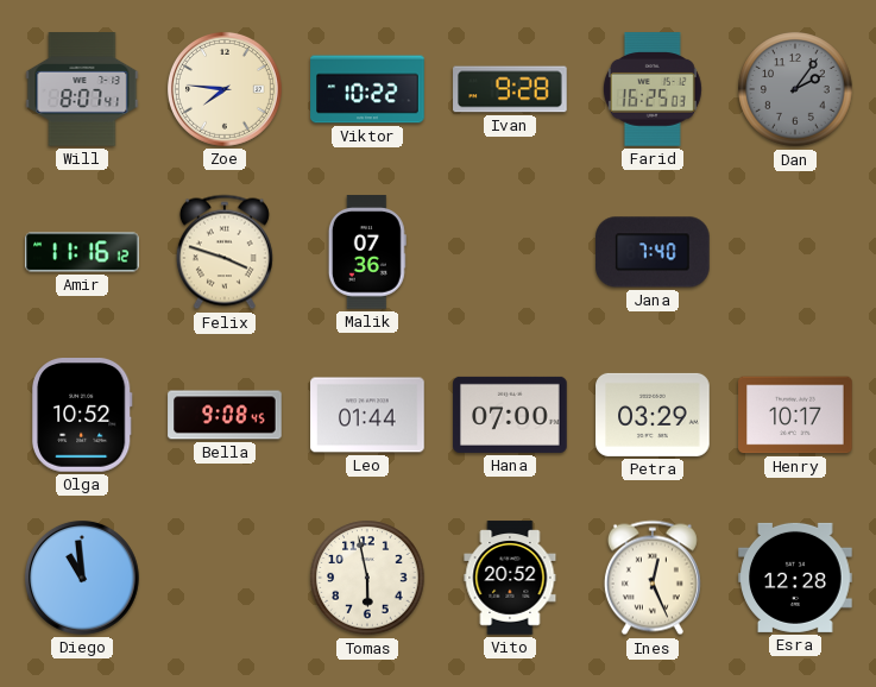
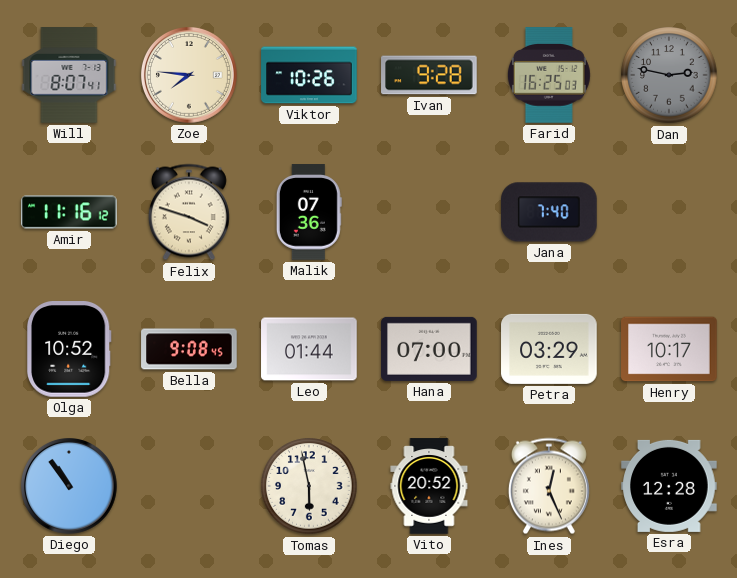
Viktor: 10:22 -> 10:26
Dan: 2:06 -> 2:47
Diego: 10:59 -> 10:54
